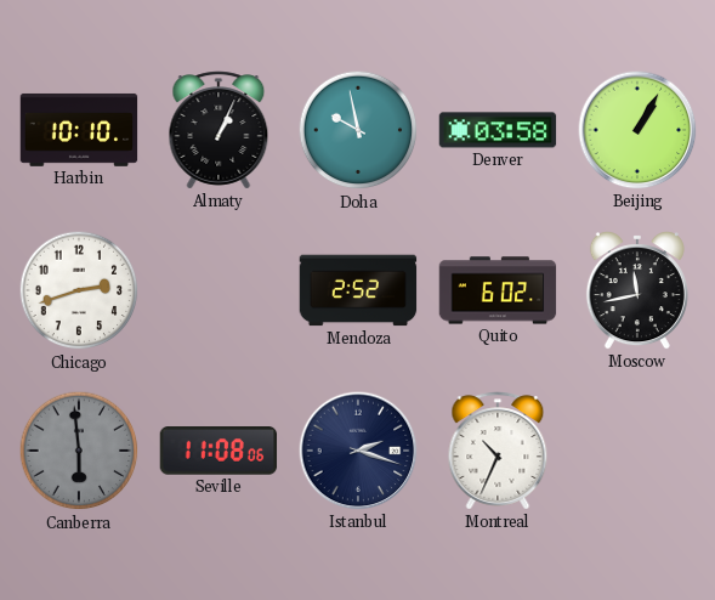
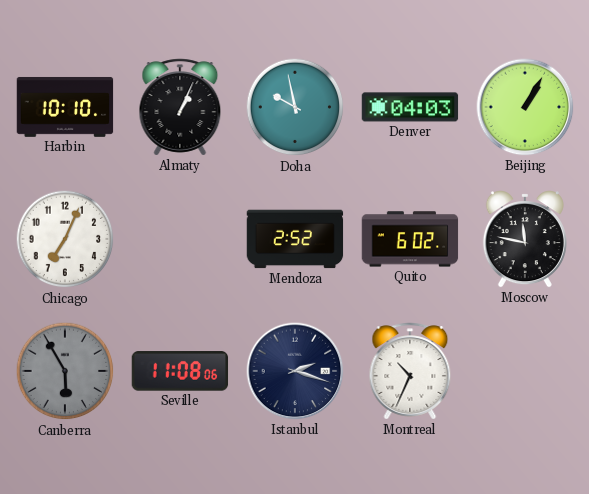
Denver: 03:58 -> 04:03
Chicago: 2:42 -> 7:04
Moscow: 11:43 -> 11:47
Canberra: 5:59 -> 5:55
